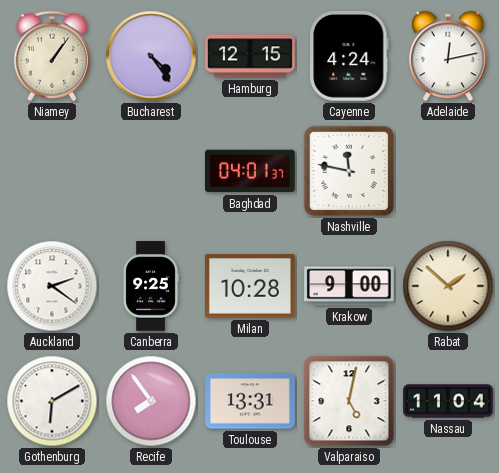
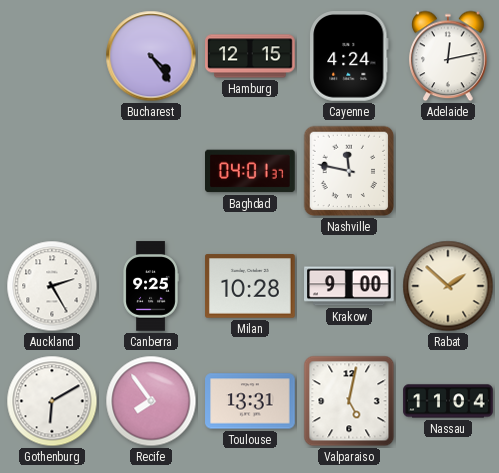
Niamey: 1:06 -> none
Auckland: 2:21 -> 2:25
